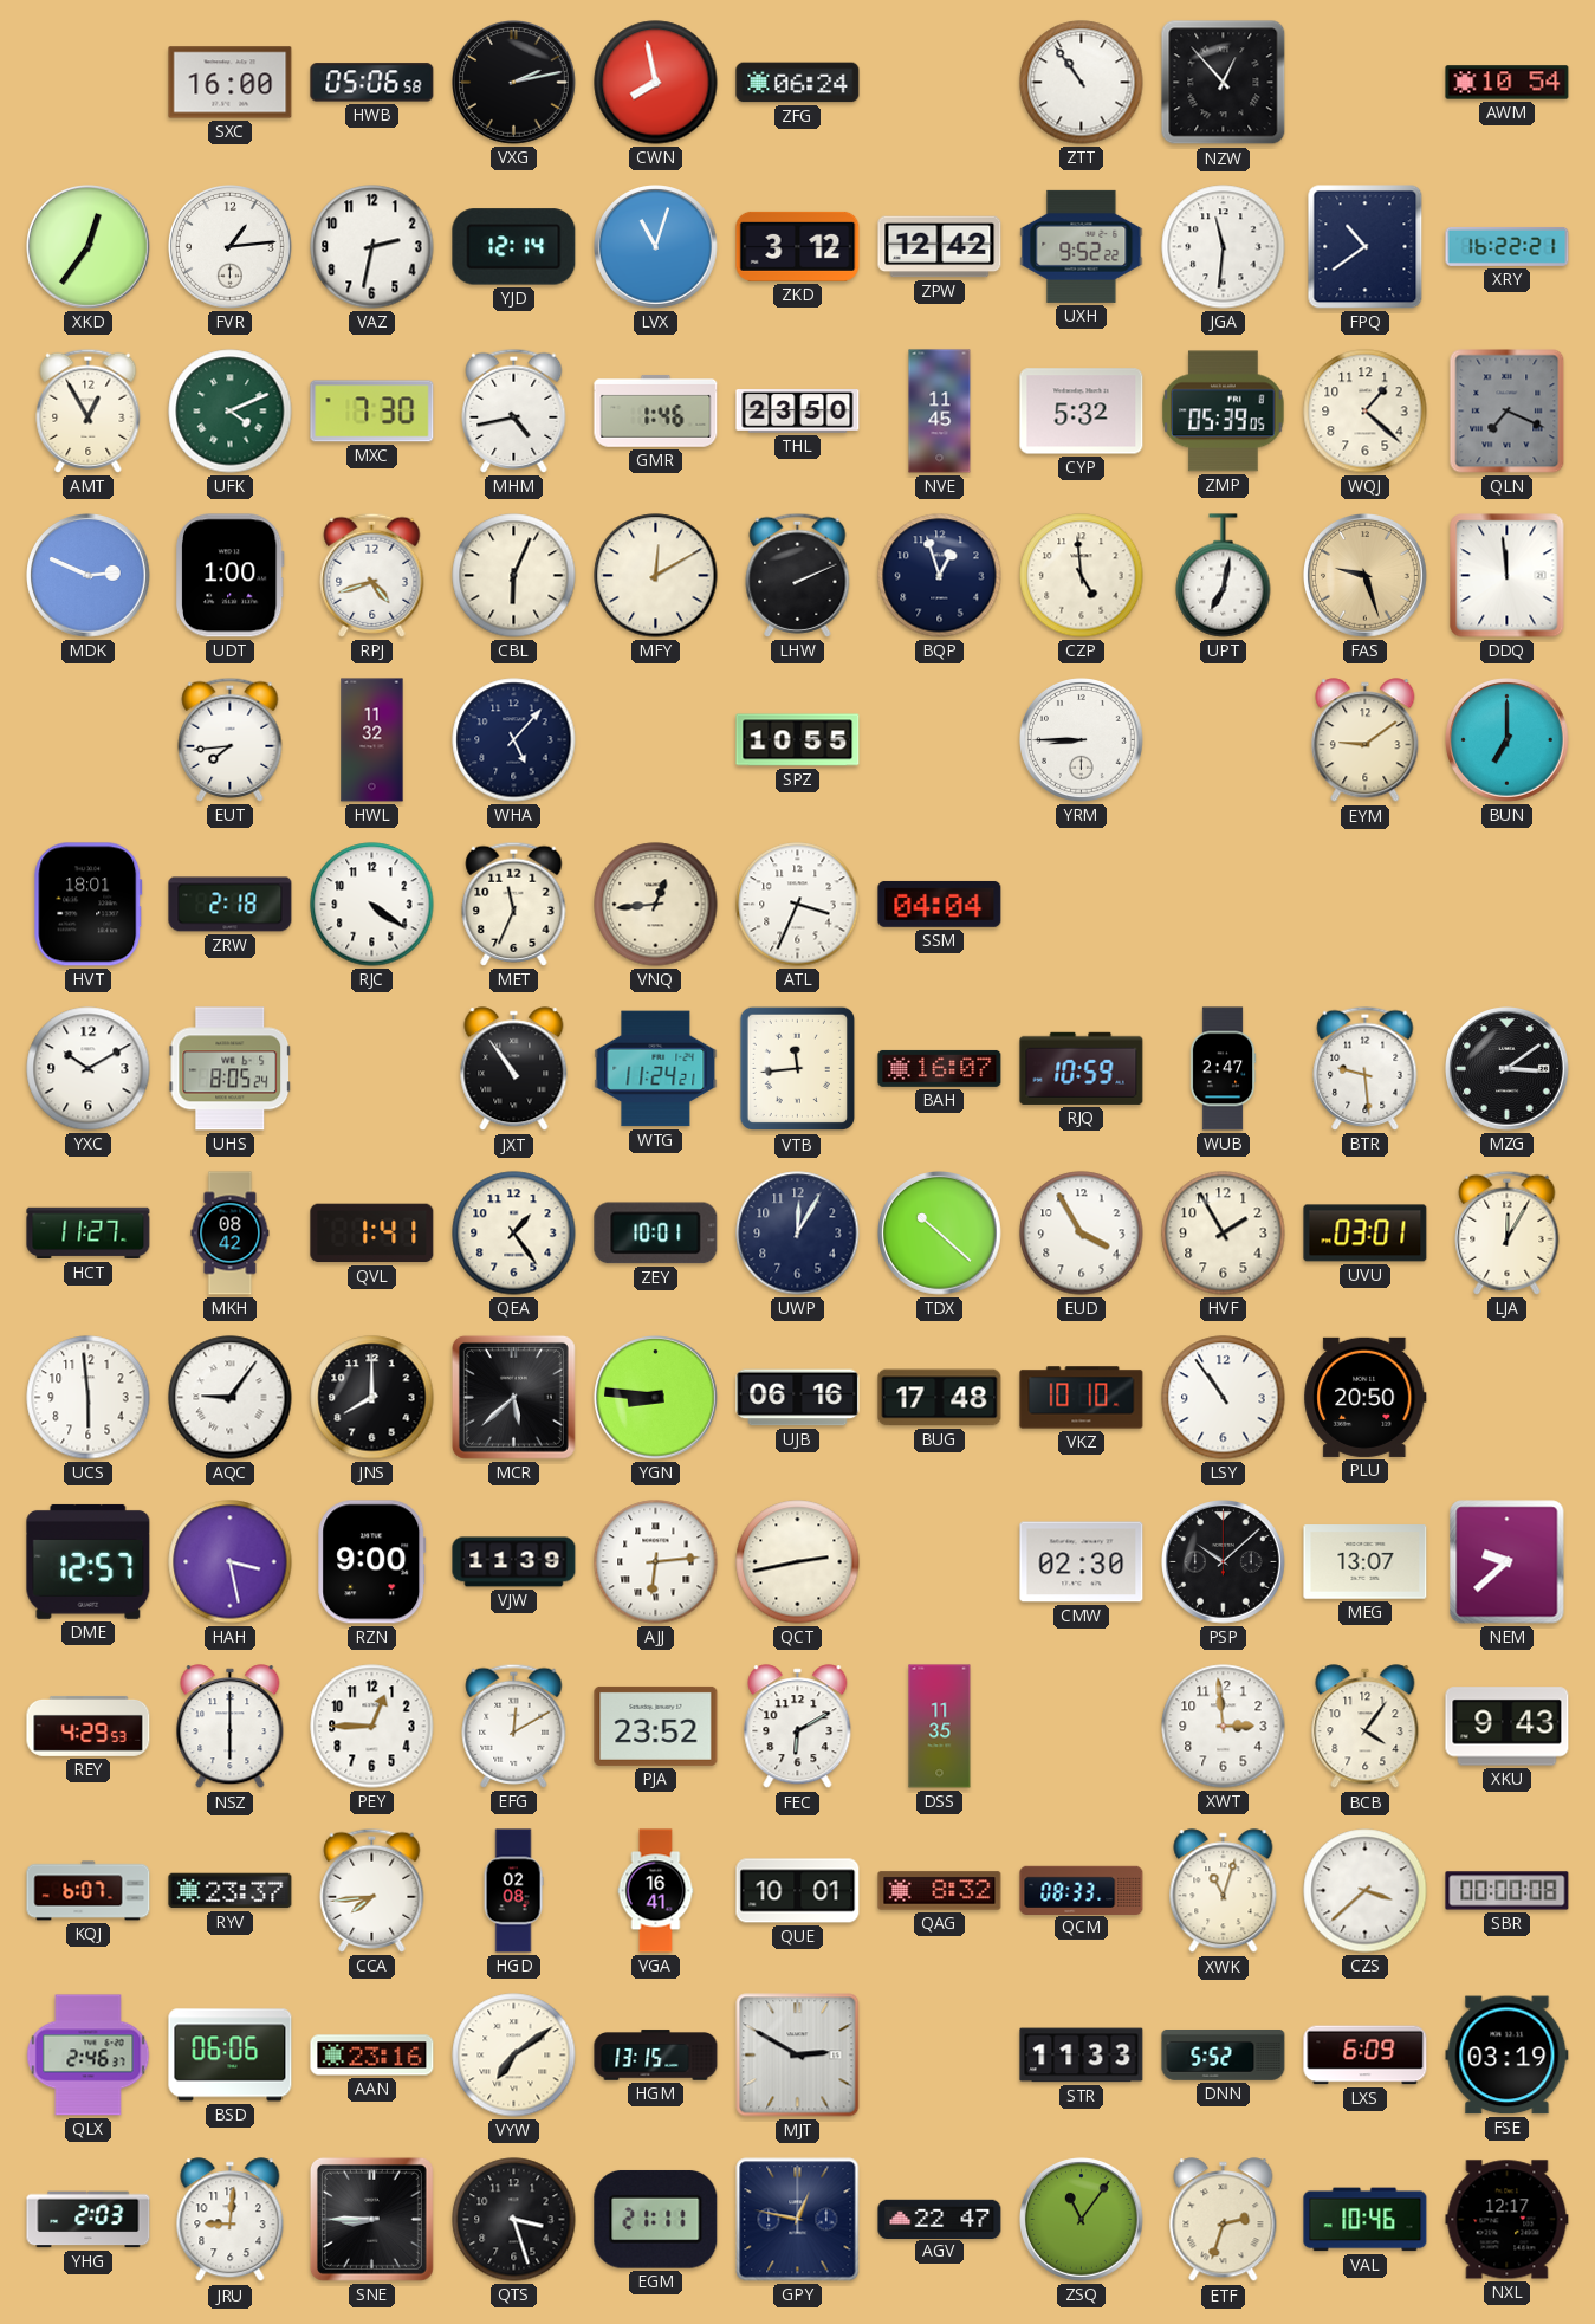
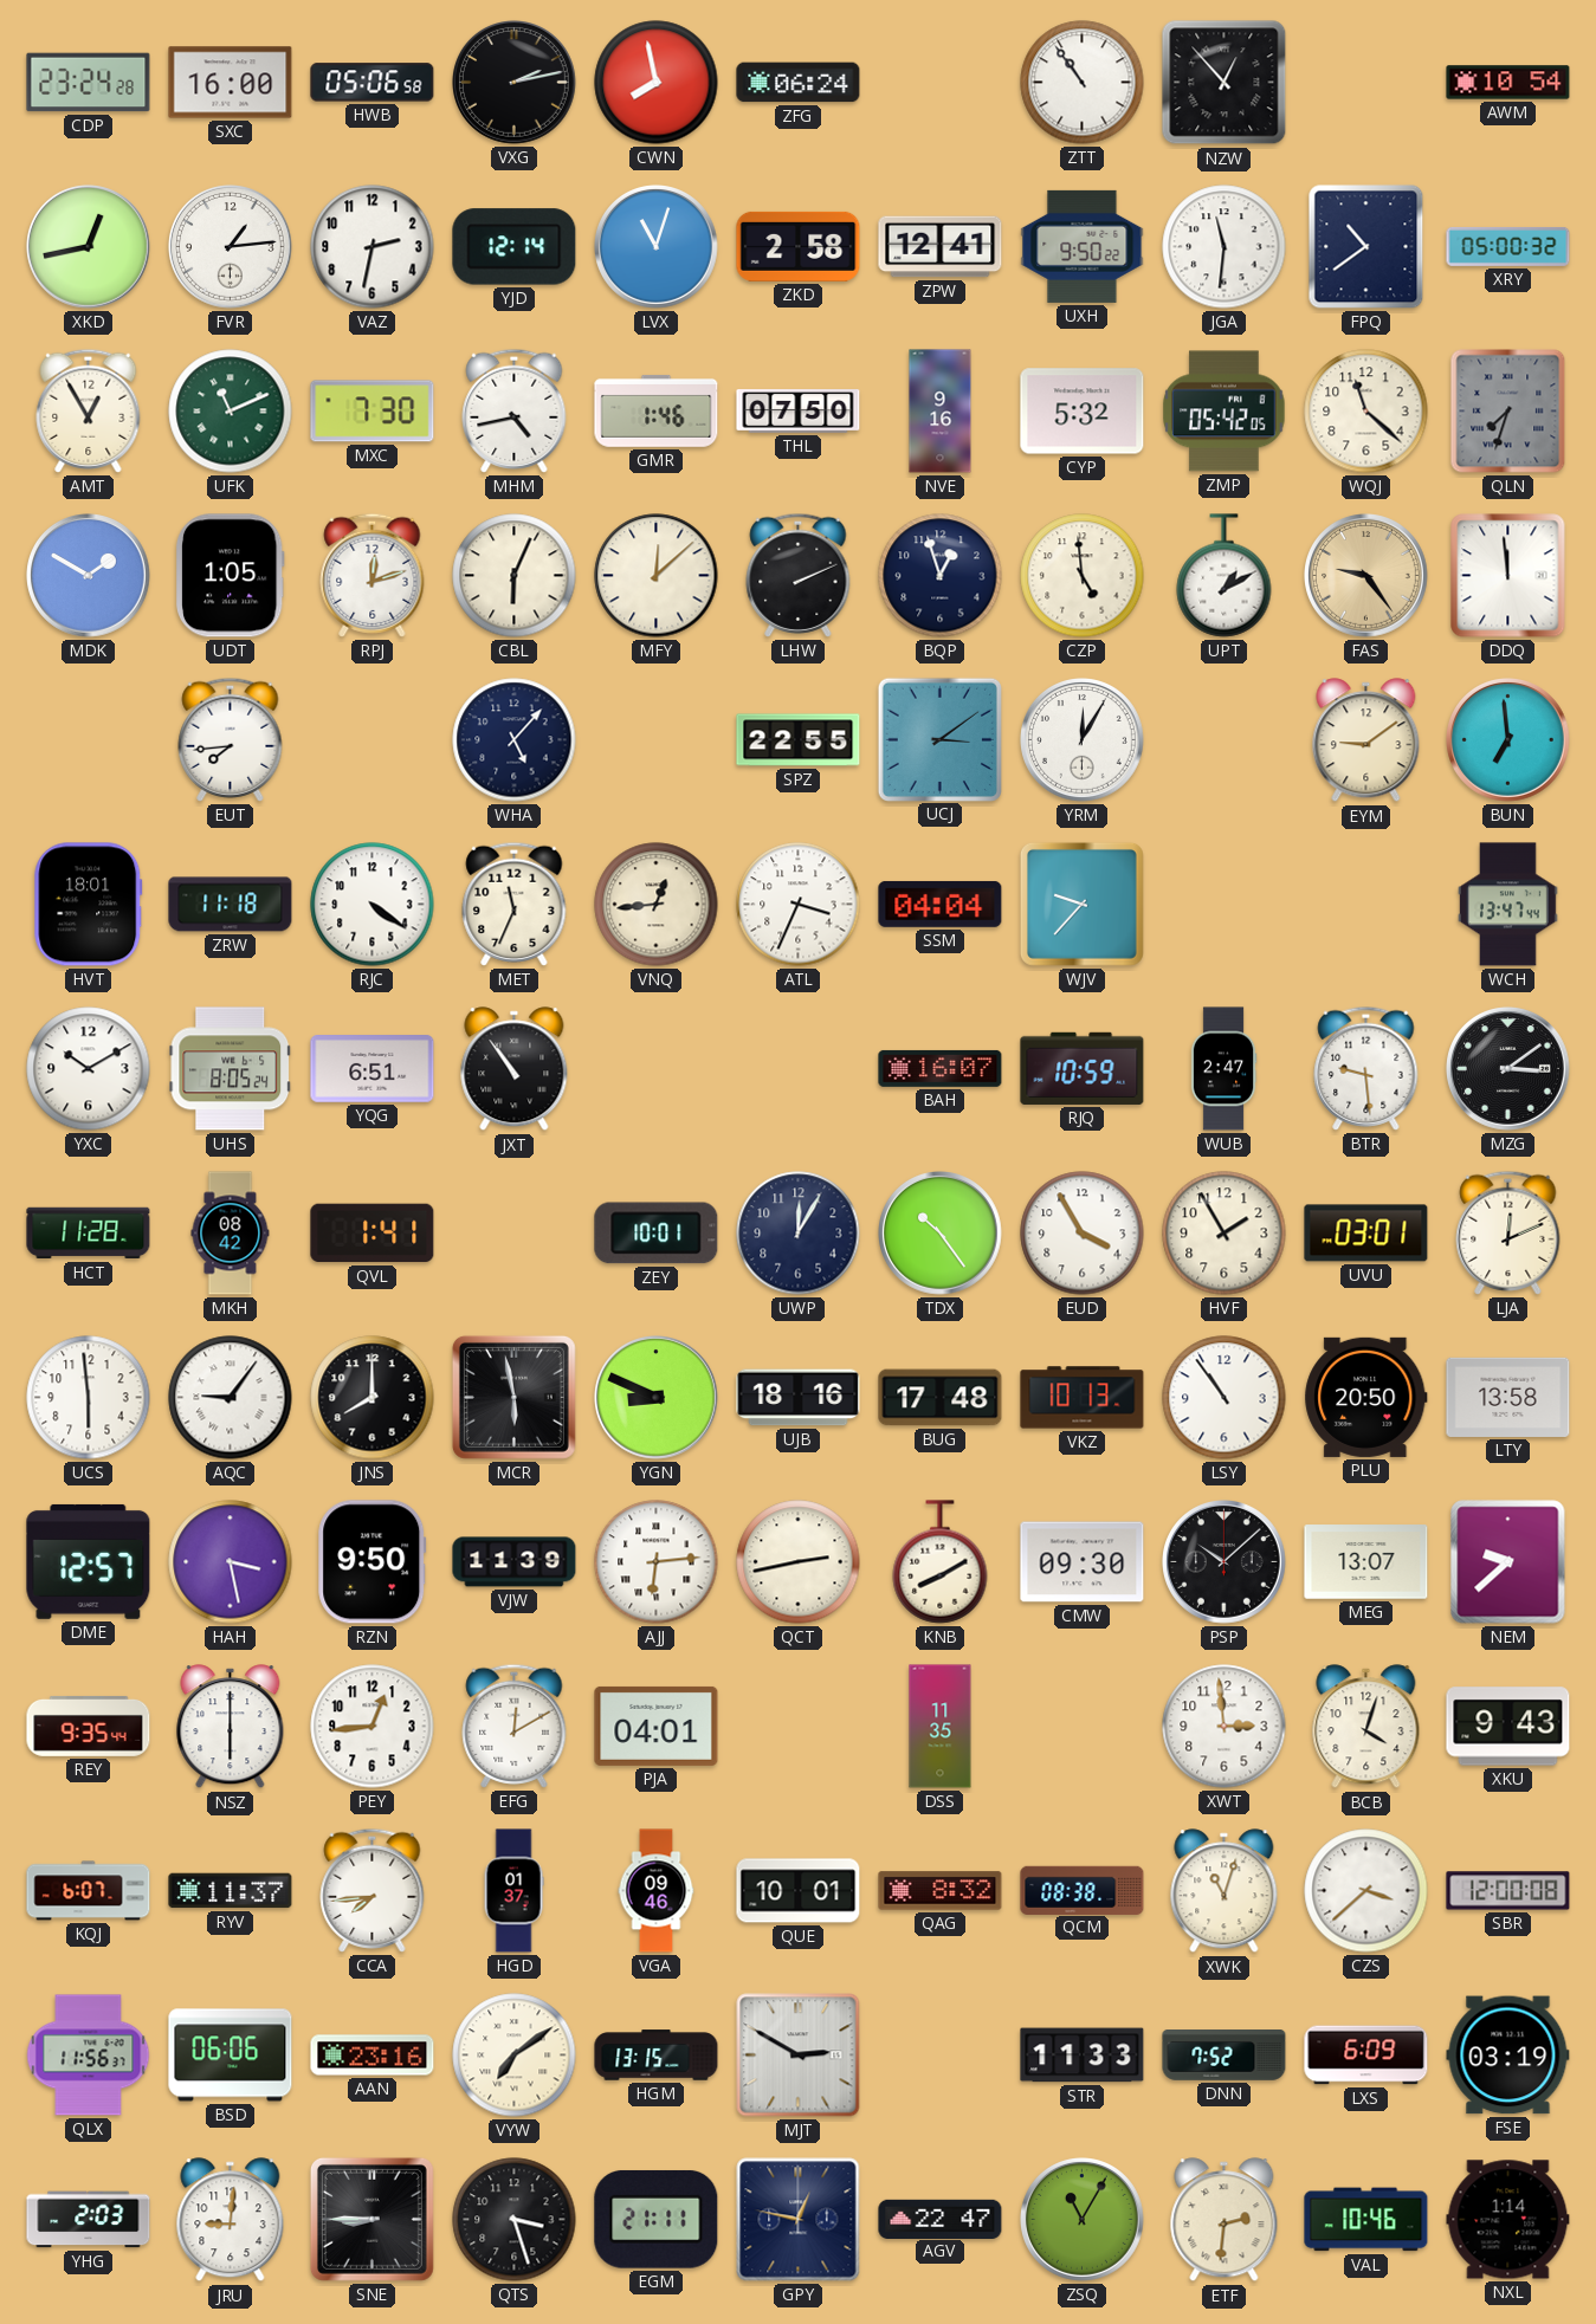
CDP: none -> 23:24
XKD: 12:36 -> 12:43
ZKD: 3:12 -> 2:58
ZPW: 12:42 -> 12:41
UXH: 9:52 -> 9:50
XRY: 16:22 -> 05:00
UFK: 4:11 -> 11:11
THL: 23:50 -> 07:50
NVE: 11:45 -> 9:16
ZMP: 05:39 -> 05:42
WQJ: 1:22 -> 11:22
QLN: 7:19 -> 7:33
MDK: 2:49 -> 1:50
UDT: 1:00 -> 1:05
RPJ: 4:42 -> 12:12
MFY: 12:10 -> 12:08
UPT: 7:02 -> 1:10
FAS: 9:27 -> 9:24
HWL: 11:32 -> none
SPZ: 10:55 -> 22:55
UCJ: none -> 3:09
YRM: 8:45 -> 12:05
BUN: 7:00 -> 6:59
ZRW: 2:18 -> 11:18
WJV: none -> 9:37
WCH: none -> 13:47
YQG: none -> 6:51
WTG: 11:24 -> none
VTB: 11:44 -> none
HCT: 11:27 -> 11:28
QEA: 1:24 -> none
TDX: 10:22 -> 10:24
LJA: 12:05 -> 12:11
MCR: 5:38 -> 5:58
YGN: 8:46 -> 8:49
UJB: 06:16 -> 18:16
VKZ: 10:10 -> 10:13
LTY: none -> 13:58
RZN: 9:00 -> 9:50
KNB: none -> 8:10
CMW: 02:30 -> 09:30
REY: 4:29 -> 9:35
PEY: 12:45 -> 12:44
PJA: 23:52 -> 04:01
FEC: 6:10 -> none
BCB: 4:06 -> 4:03
RYV: 23:37 -> 11:37
HGD: 02:08 -> 01:37
VGA: 16:41 -> 09:46
QCM: 08:33 -> 08:38
SBR: 00:00 -> 12:00
QLX: 2:46 -> 11:56
DNN: 5:52 -> 7:52
ZSQ: 11:06 -> 11:05
ETF: 2:33 -> 2:31
NXL: 12:17 -> 1:14
